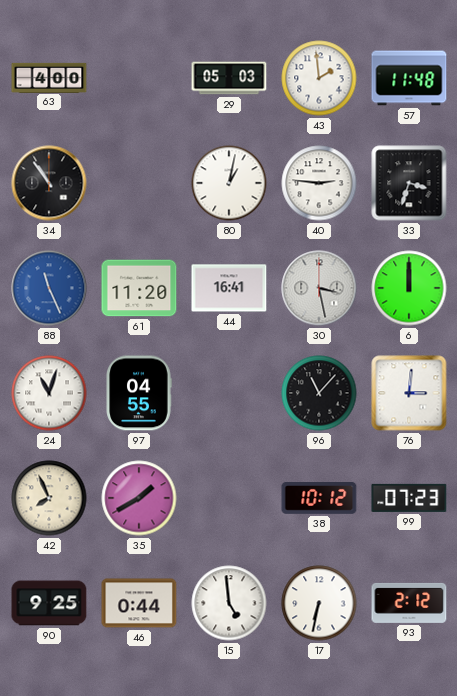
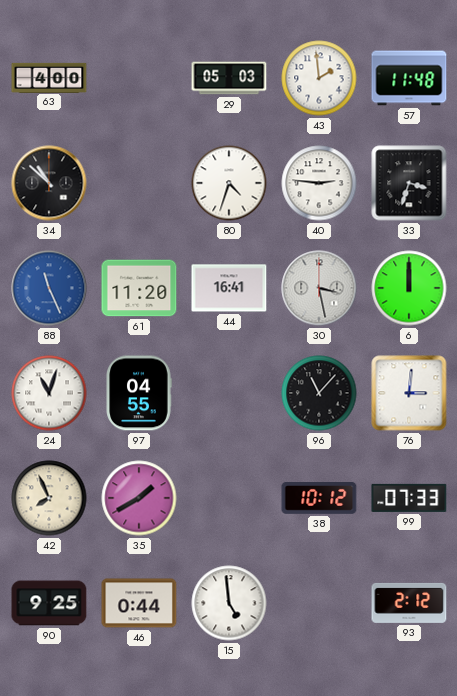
34: 10:54 -> 10:52
80: 1:02 -> 4:33
99: 07:23 -> 07:33
17: 6:32 -> none
